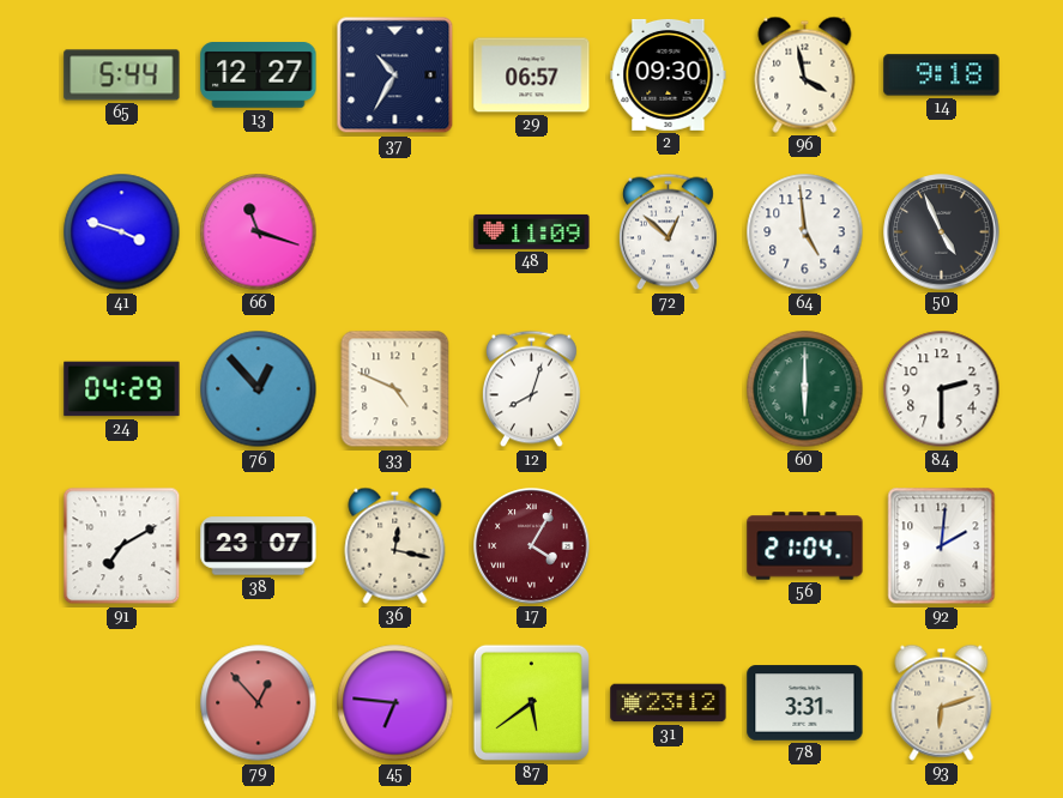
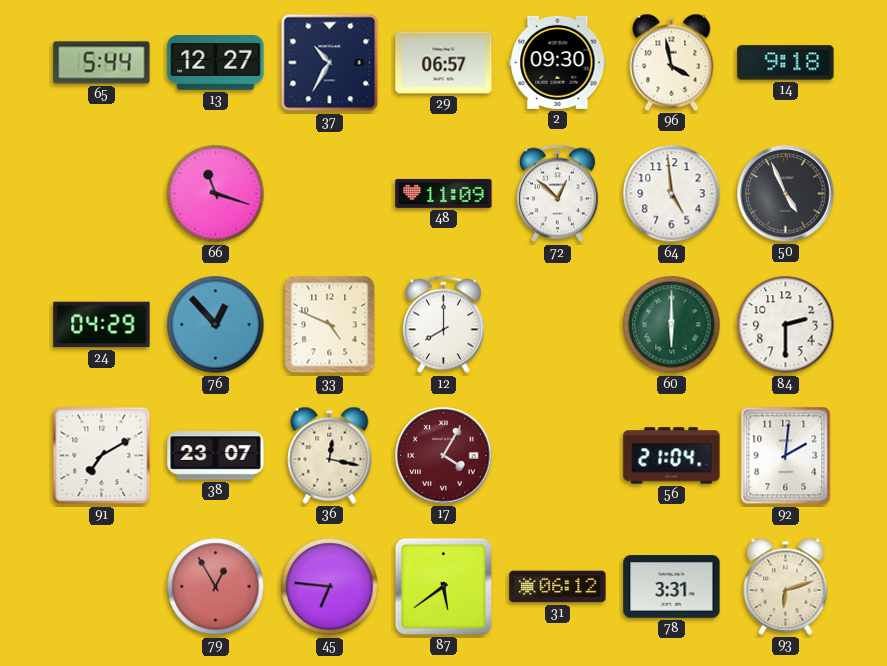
41: 3:48 -> none
12: 8:03 -> 8:00
79: 12:53 -> 12:55
31: 23:12 -> 06:12
